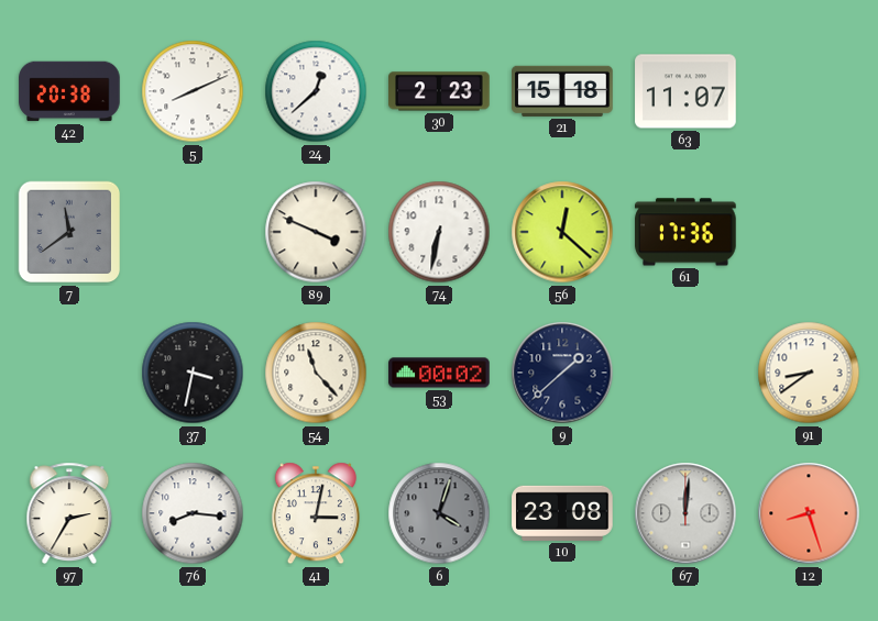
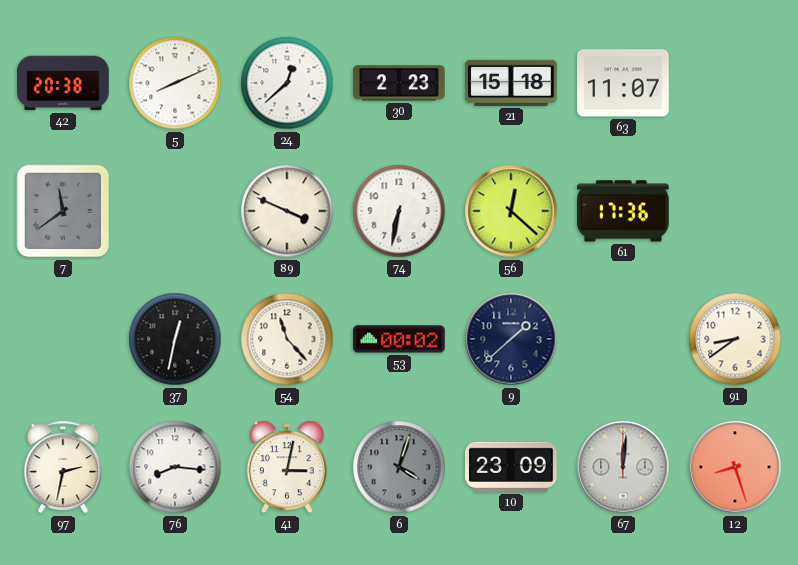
37: 3:32 -> 12:32
97: 2:35 -> 2:32
10: 23:08 -> 23:09
